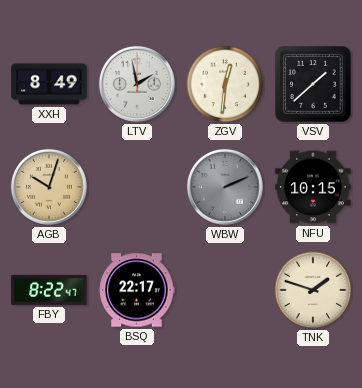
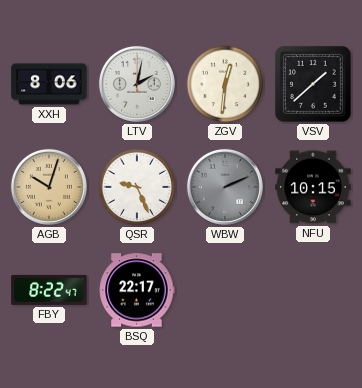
XXH: 8:49 -> 8:06
LTV: 1:58 -> 2:02
QSR: none -> 9:26
TNK: 1:48 -> none
